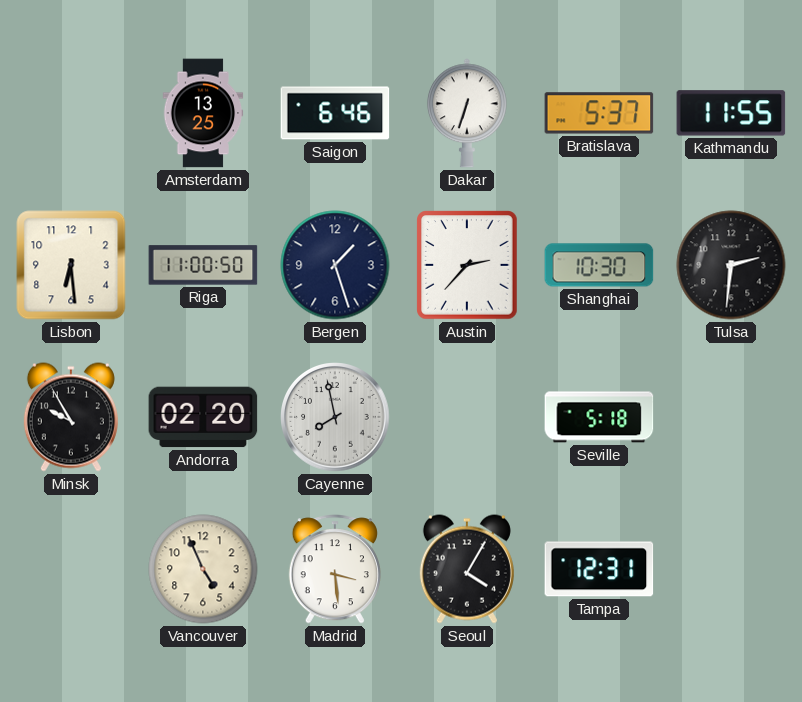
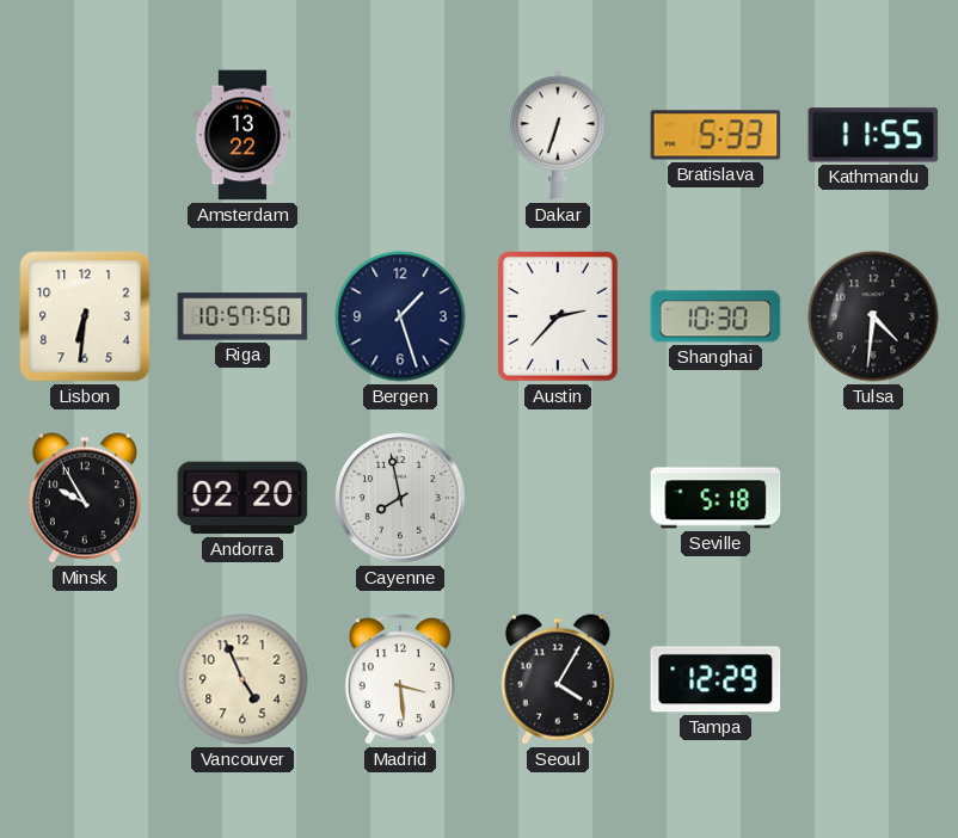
Amsterdam: 13:25 -> 13:22
Saigon: 6:46 -> none
Bratislava: 5:37 -> 5:33
Lisbon: 6:29 -> 6:31
Riga: 11:00 -> 10:57
Tulsa: 2:31 -> 4:31
Tampa: 12:31 -> 12:29
